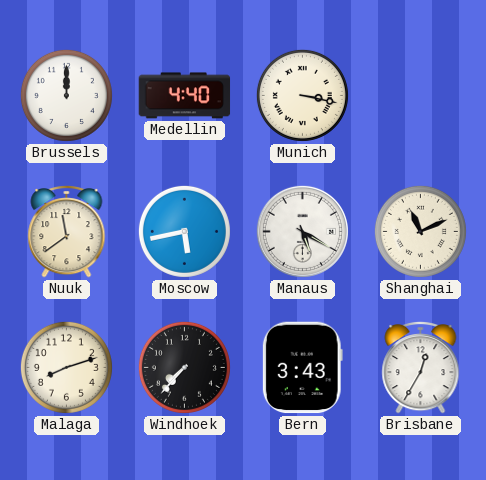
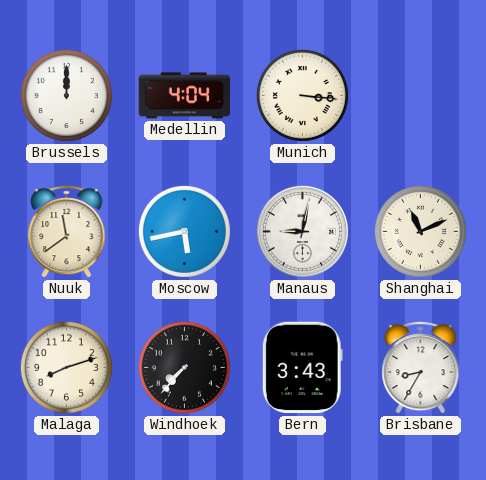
Medellin: 4:40 -> 4:04
Munich: 3:17 -> 3:16
Manaus: 5:20 -> 9:02
Brisbane: 12:35 -> 8:35
